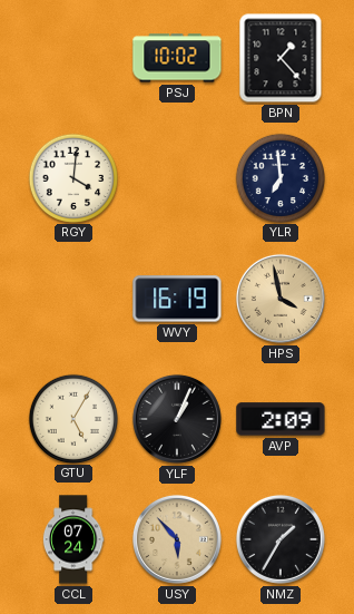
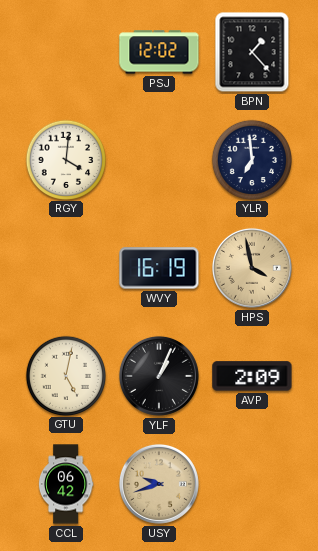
PSJ: 10:02 -> 12:02
GTU: 5:05 -> 5:02
CCL: 07:24 -> 06:42
USY: 5:53 -> 9:42
NMZ: 1:35 -> none
